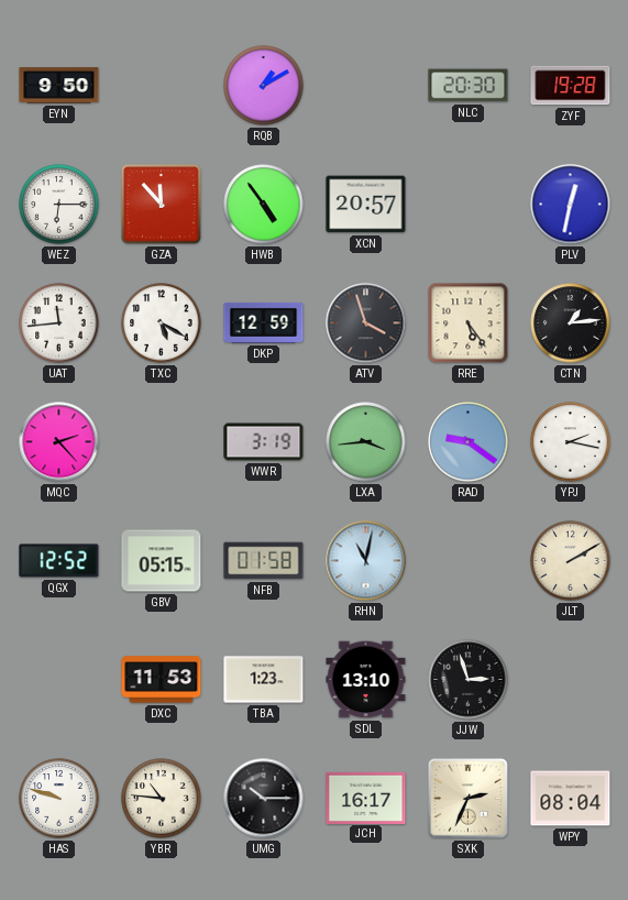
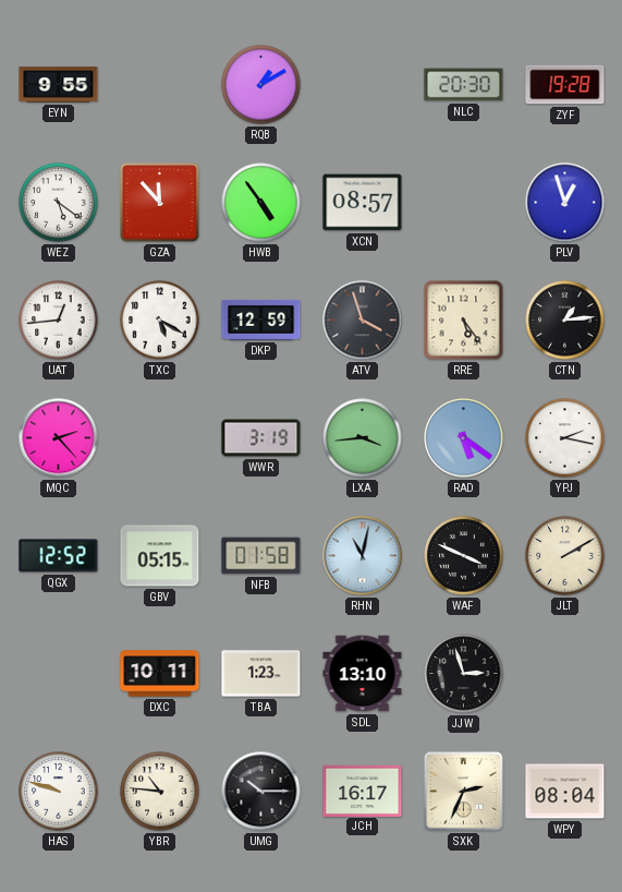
EYN: 9:50 -> 9:55
WEZ: 6:15 -> 5:21
XCN: 20:57 -> 08:57
PLV: 12:32 -> 12:57
UAT: 11:44 -> 12:44
RAD: 9:21 -> 5:21
WAF: none -> 3:49
DXC: 11:53 -> 10:11
